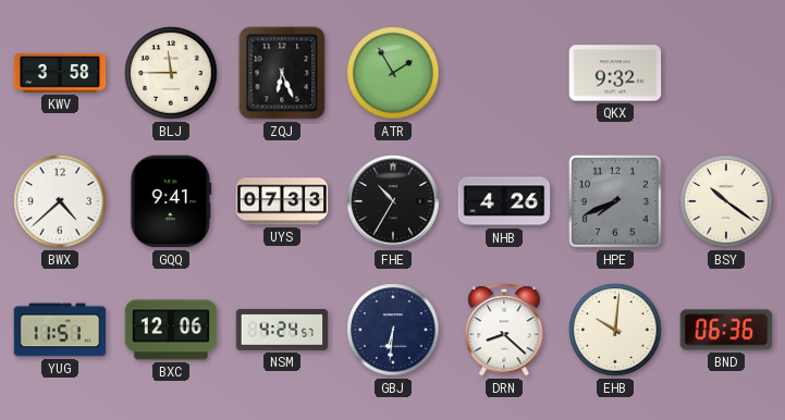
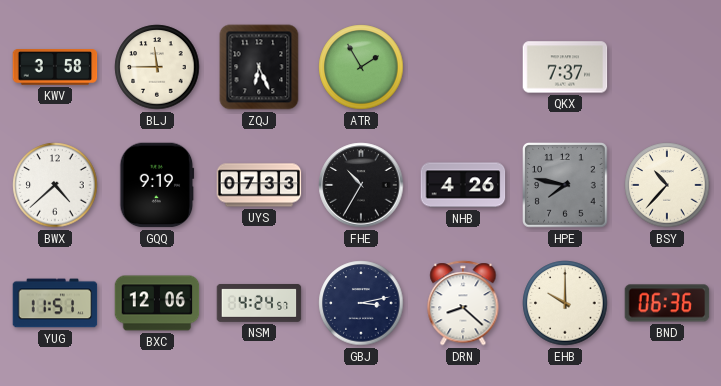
QKX: 9:32 -> 7:37
GQQ: 9:41 -> 9:19
HPE: 7:41 -> 7:47
BSY: 10:21 -> 10:37
GBJ: 6:31 -> 3:13
EHB: 10:01 -> 10:00
